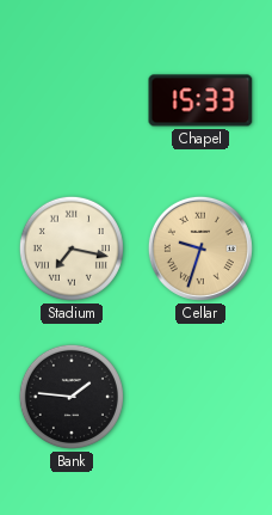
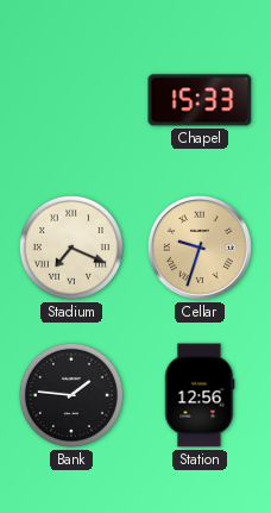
Stadium: 7:17 -> 7:19
Station: none -> 12:56
